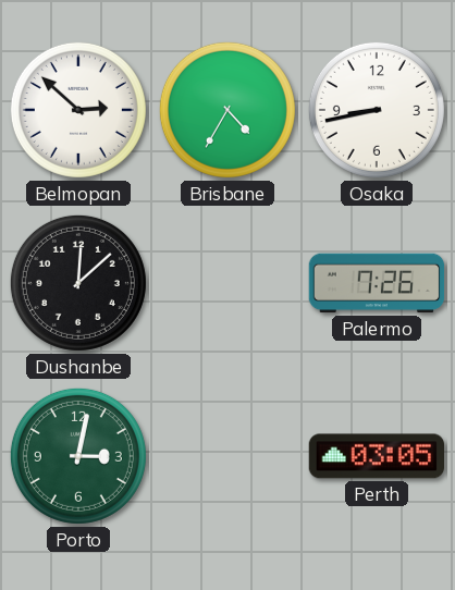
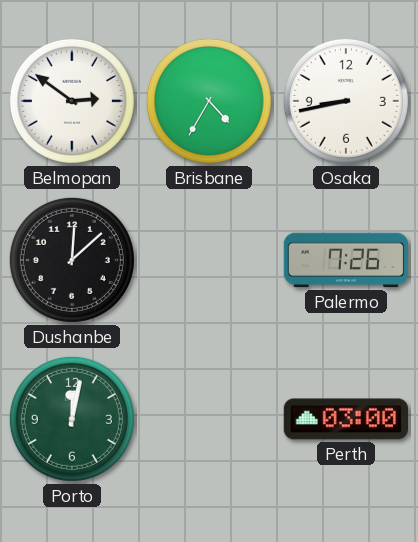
Belmopan: 2:52 -> 2:51
Porto: 3:02 -> 12:02
Perth: 03:05 -> 03:00
